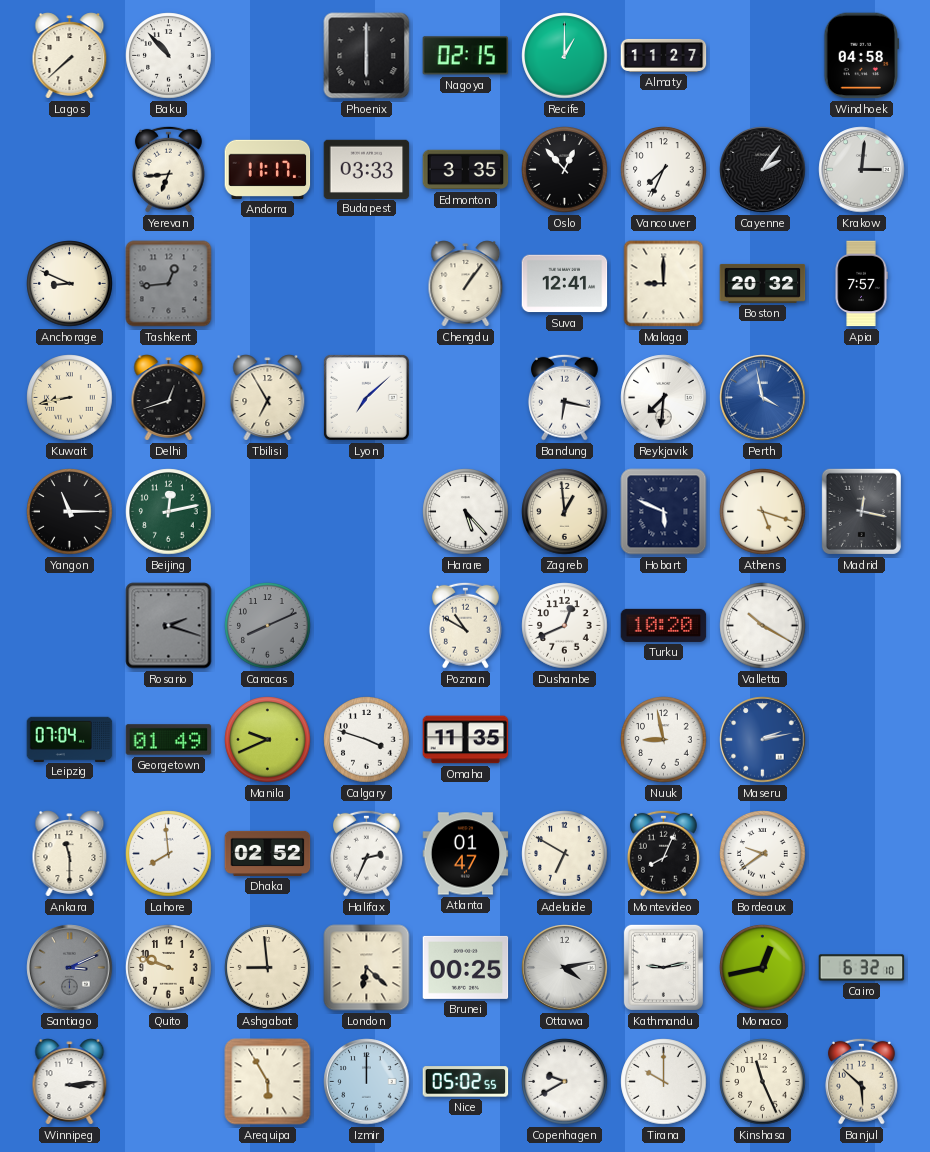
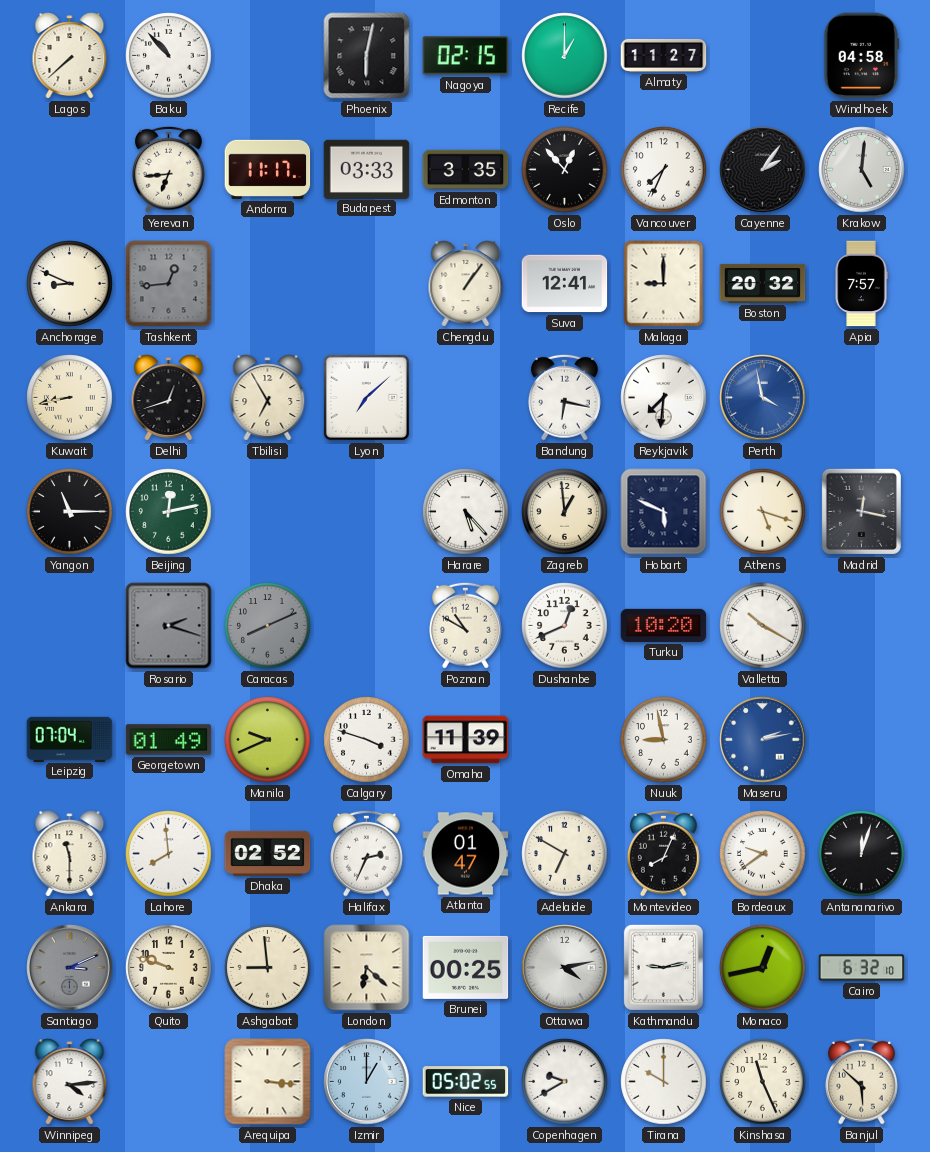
Phoenix: 6:00 -> 6:02
Krakow: 3:01 -> 5:01
Omaha: 11:35 -> 11:39
Antananarivo: none -> 12:03
Winnipeg: 3:14 -> 4:14
Arequipa: 5:55 -> 3:16
Izmir: 12:00 -> 1:00
